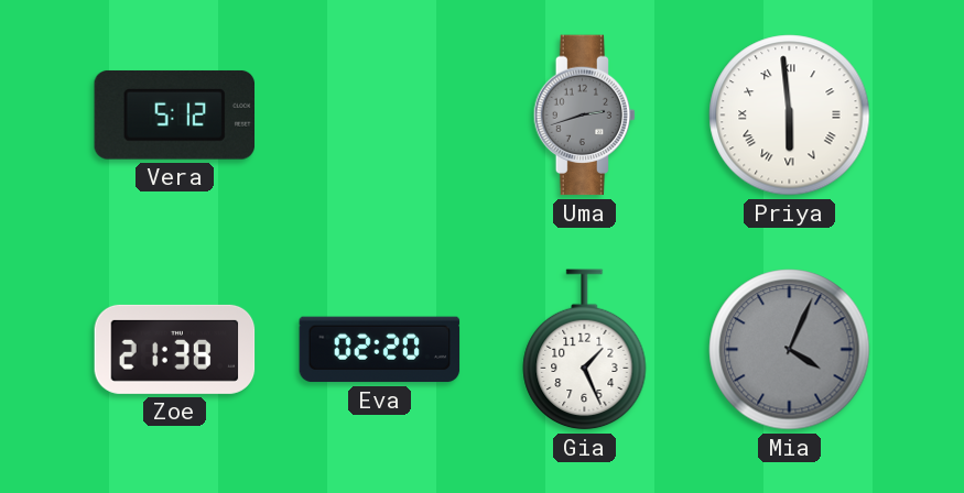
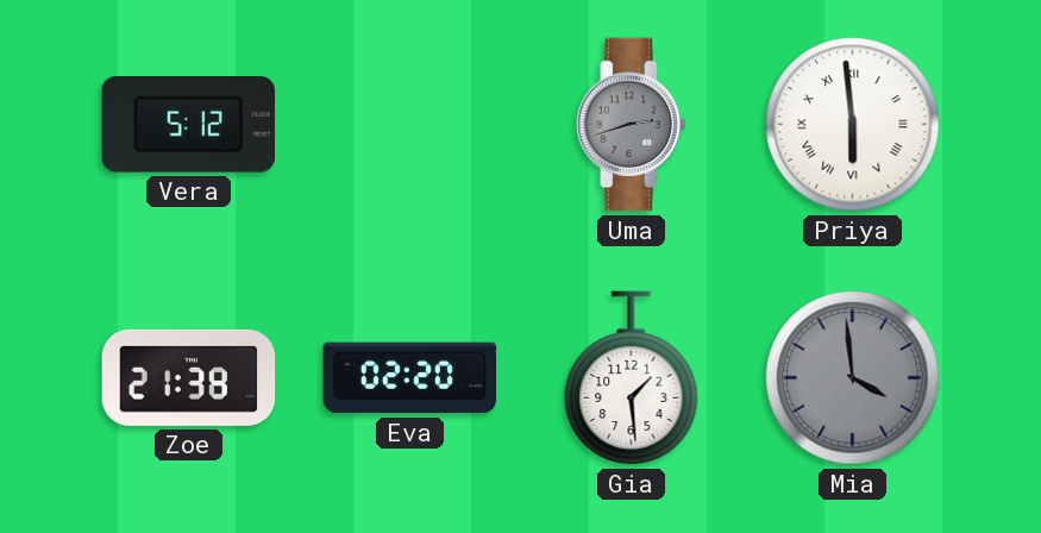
Gia: 1:26 -> 1:29
Mia: 4:04 -> 3:59
